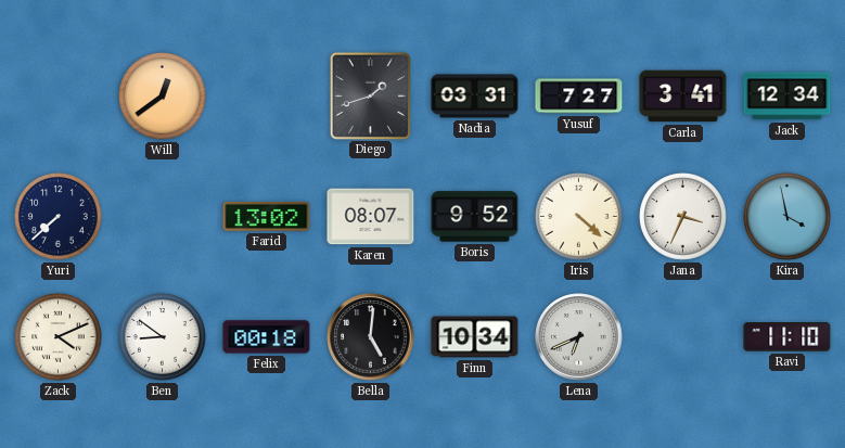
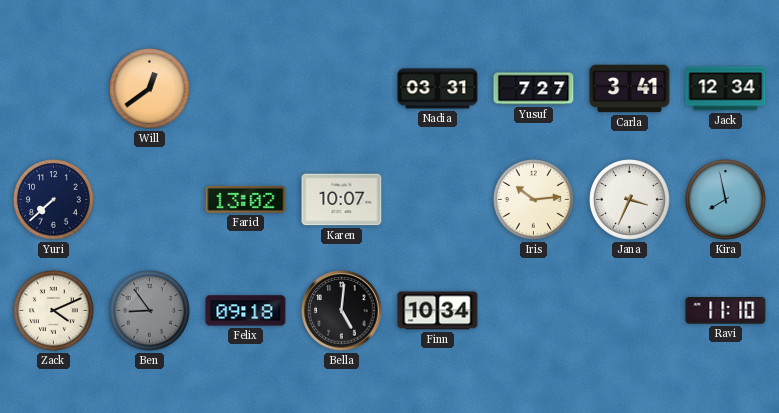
Diego: 1:42 -> none
Karen: 08:07 -> 10:07
Boris: 9:52 -> none
Iris: 4:22 -> 10:14
Kira: 3:58 -> 7:58
Ben: 8:51 -> 8:54
Ben dial: white -> grey
Felix: 00:18 -> 09:18
Lena: 6:41 -> none
